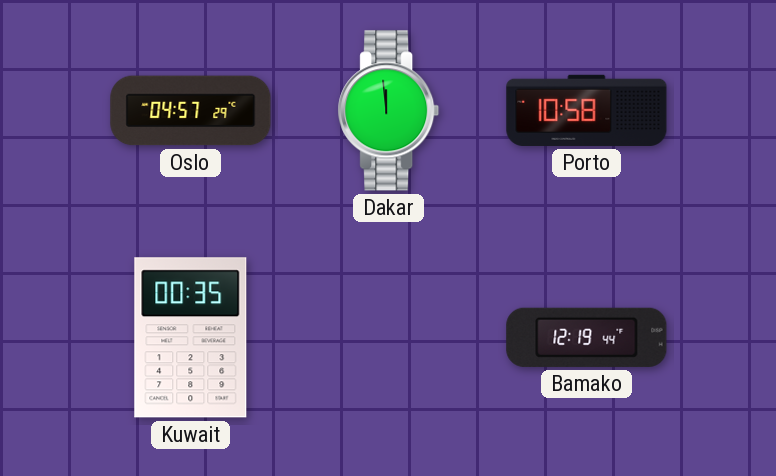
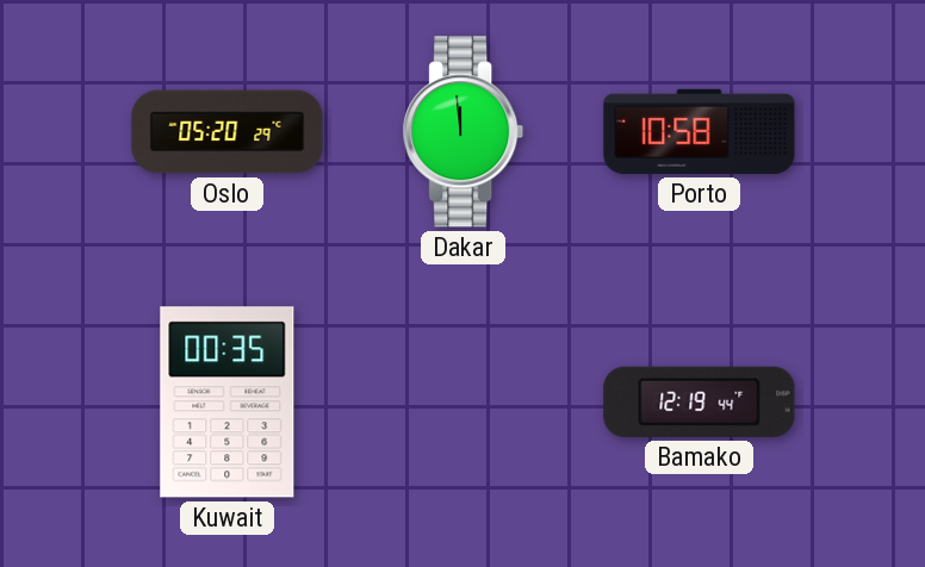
Oslo: 04:57 -> 05:20
